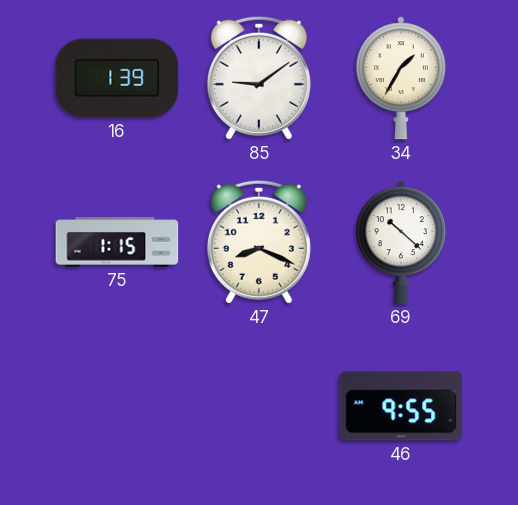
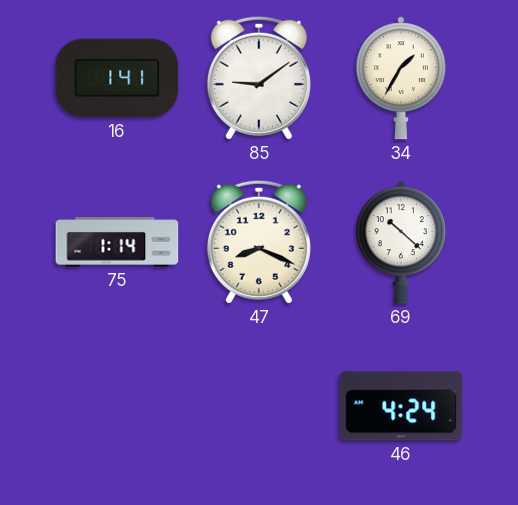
16: 1:39 -> 1:41
75: 1:15 -> 1:14
46: 9:55 -> 4:24
